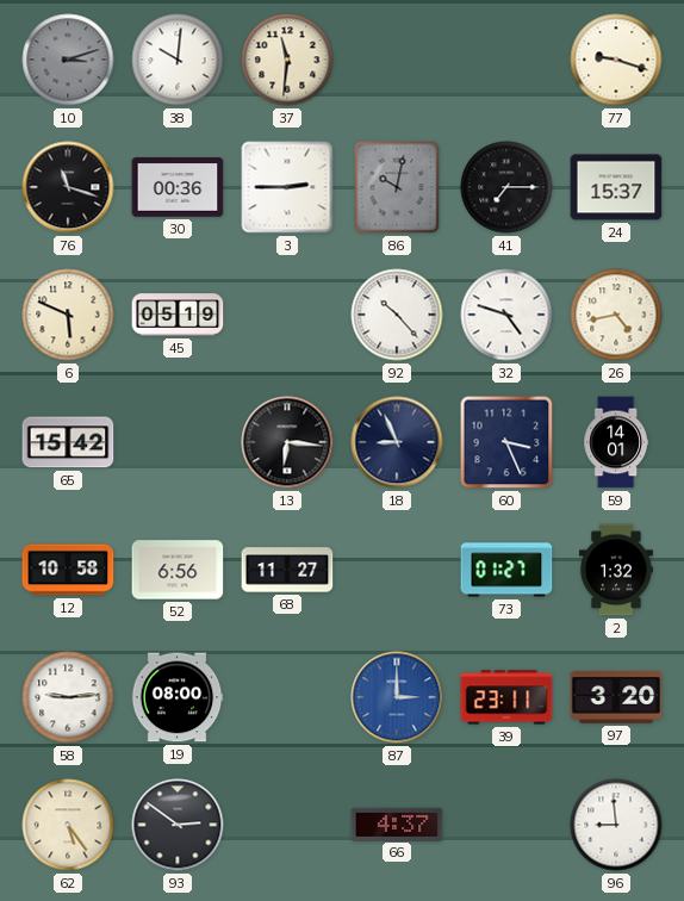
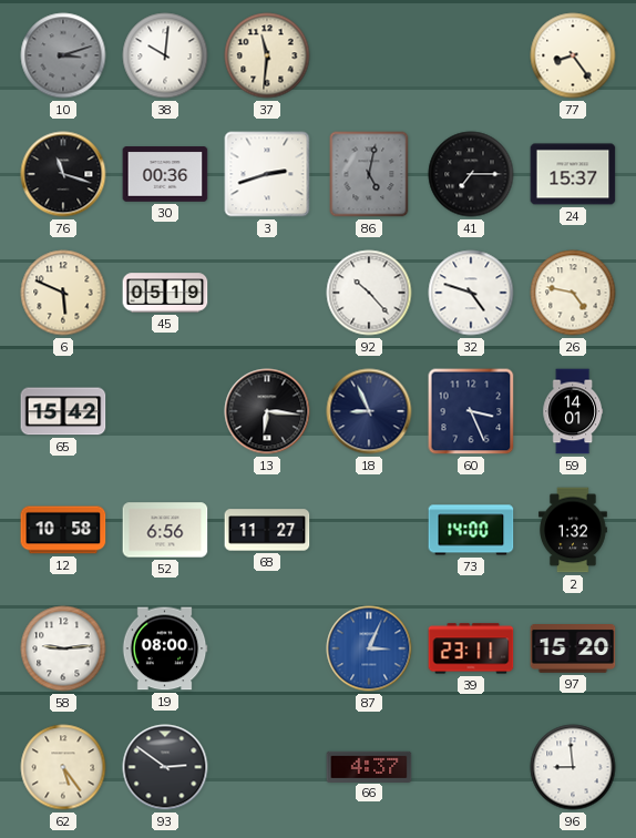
77: 9:18 -> 8:24
3: 2:45 -> 2:42
86: 10:02 -> 5:02
26: 4:43 -> 4:47
73: 01:27 -> 14:00
87: 3:00 -> 3:04
97: 3:20 -> 15:20
